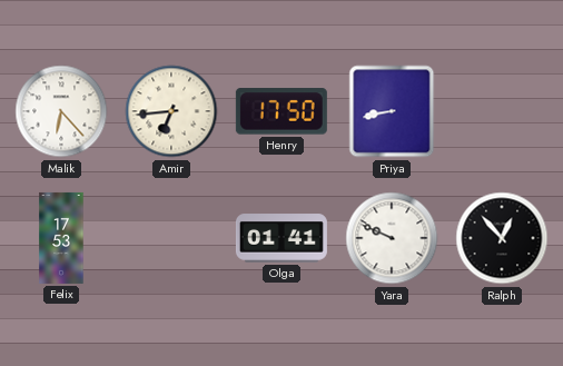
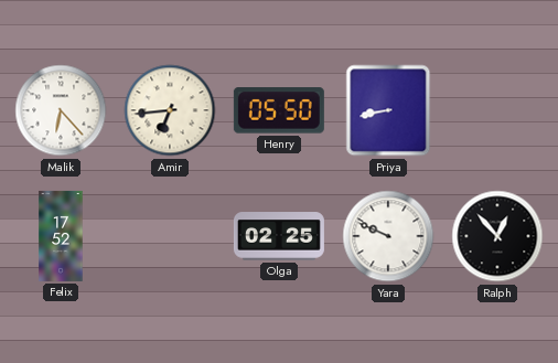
Henry: 17:50 -> 05:50
Felix: 17:53 -> 17:52
Olga: 01:41 -> 02:25
